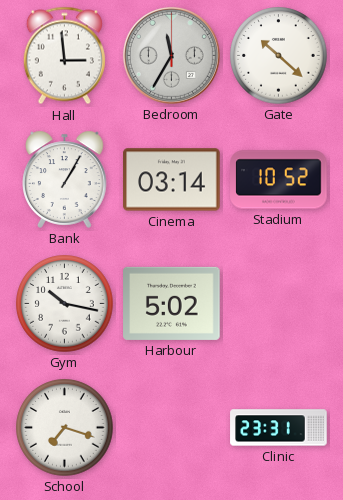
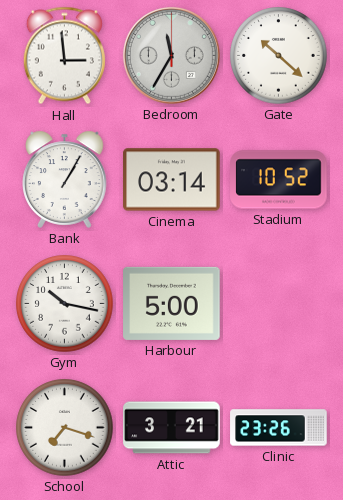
Harbour: 5:02 -> 5:00
Attic: none -> 3:21
Clinic: 23:31 -> 23:26
